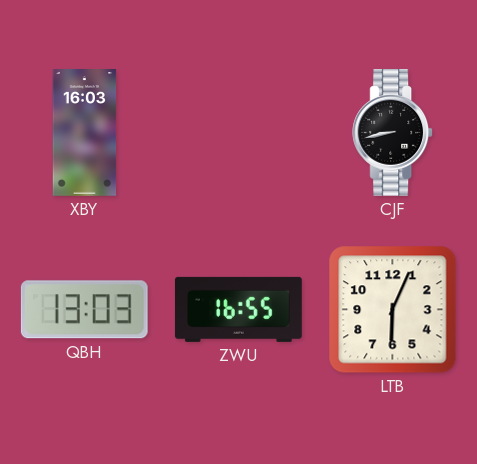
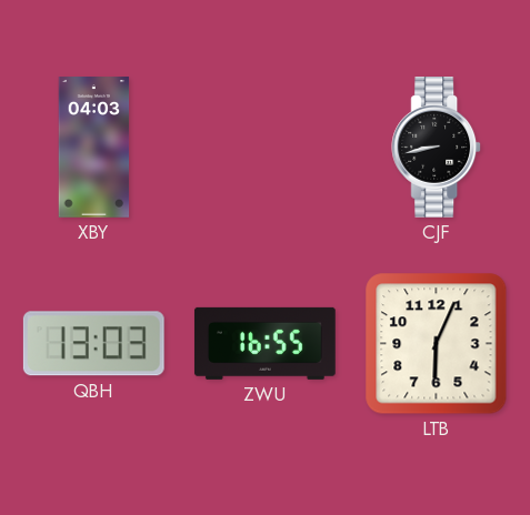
XBY: 16:03 -> 04:03
